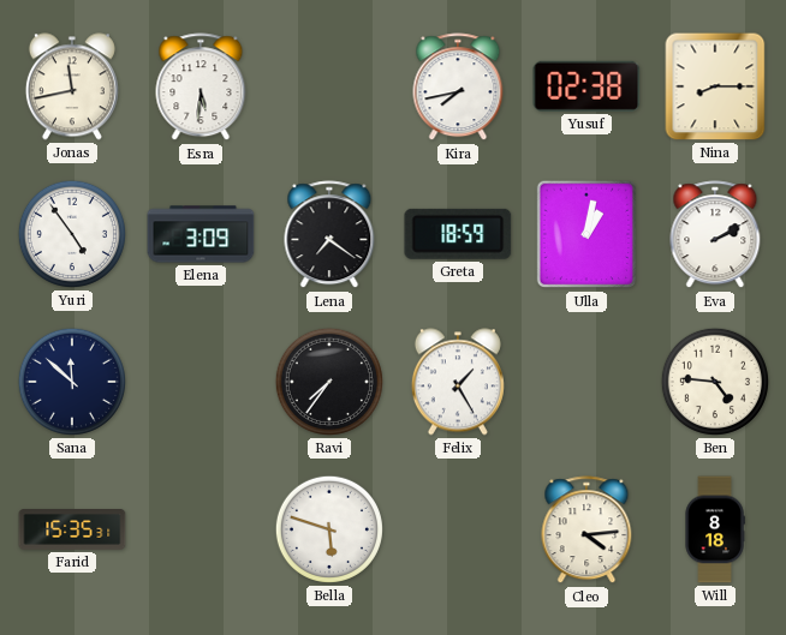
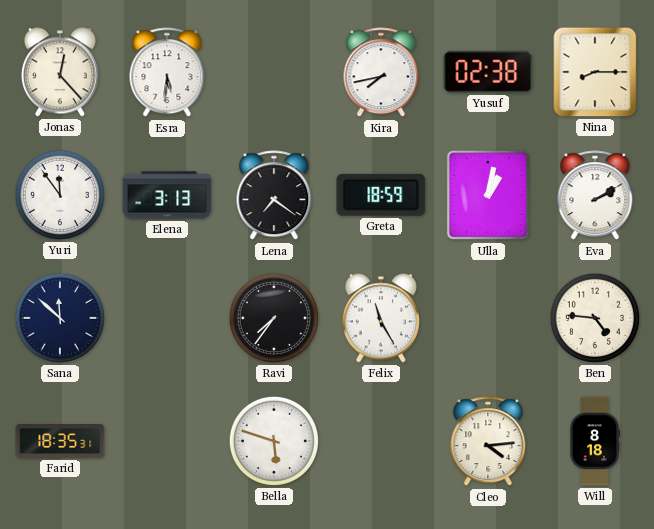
Jonas: 11:43 -> 12:23
Yuri: 4:54 -> 11:54
Elena: 3:09 -> 3:13
Felix: 1:25 -> 11:25
Farid: 15:35 -> 18:35
